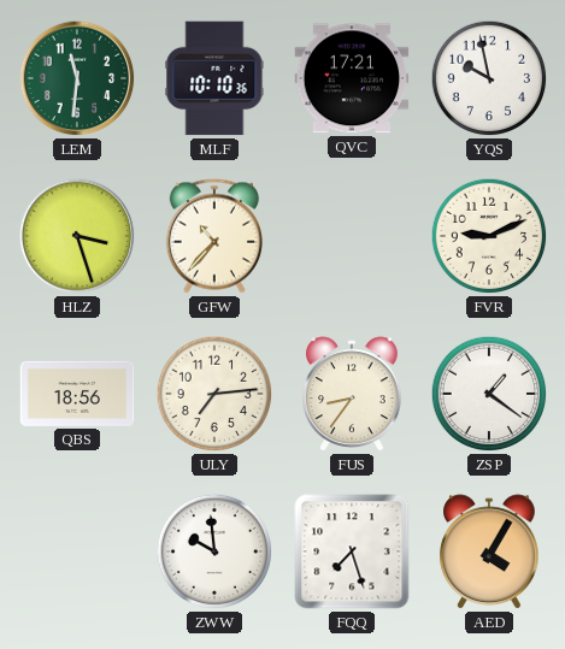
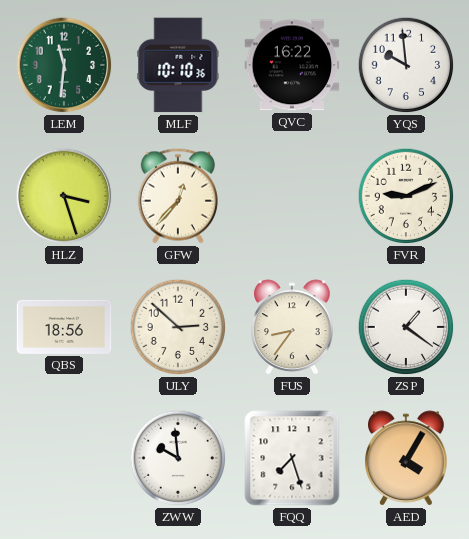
QVC: 17:21 -> 16:22
YQS: 9:58 -> 9:59
GFW: 10:37 -> 12:37
ULY: 7:14 -> 2:52
